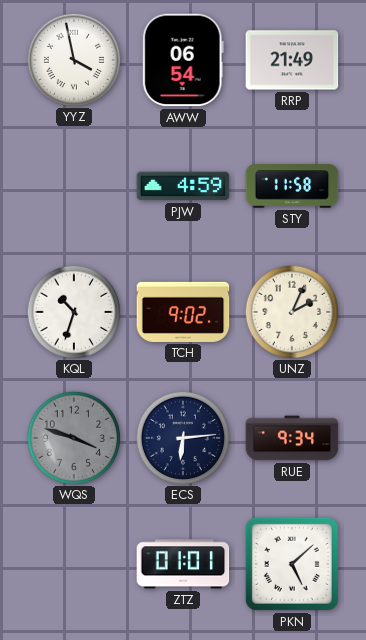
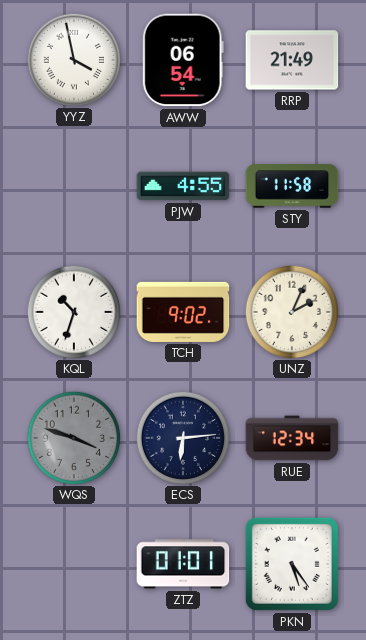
PJW: 4:59 -> 4:55
RUE: 9:34 -> 12:34
PKN: 5:08 -> 5:24
